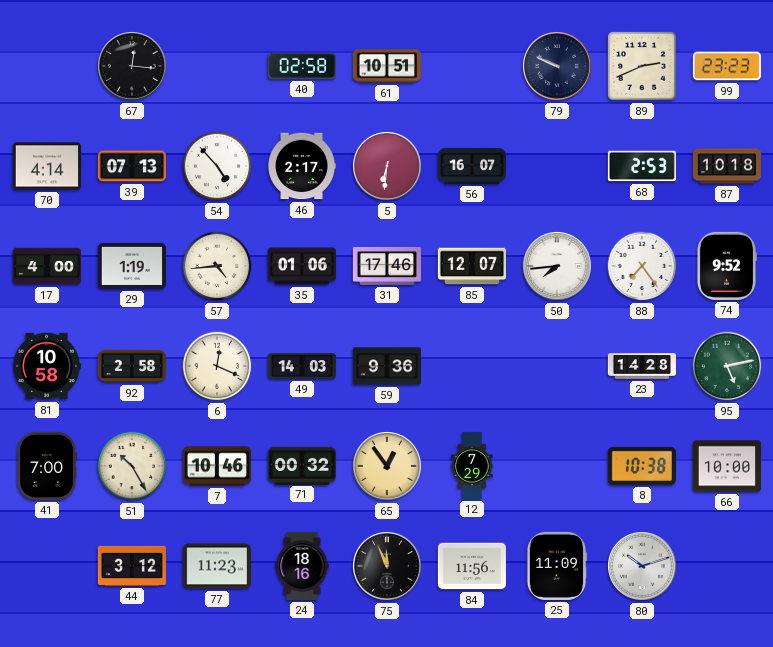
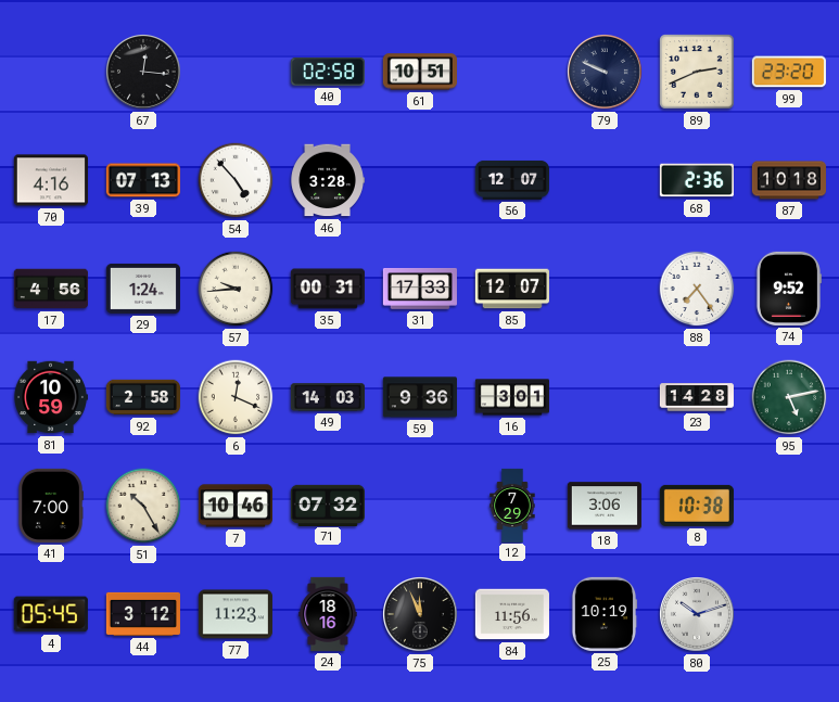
99: 23:23 -> 23:20
70: 4:14 -> 4:16
46: 2:17 -> 3:28
5: 6:31 -> none
56: 16:07 -> 12:07
68: 2:53 -> 2:36
17: 4:00 -> 4:56
29: 1:19 -> 1:24
57: 4:44 -> 9:44
35: 01:06 -> 00:31
31: 17:46 -> 17:33
50: 7:44 -> none
81: 10:58 -> 10:59
16: none -> 3:01
71: 00:32 -> 07:32
65: 12:54 -> none
18: none -> 3:06
66: 10:00 -> none
4: none -> 05:45
25: 11:09 -> 10:19
